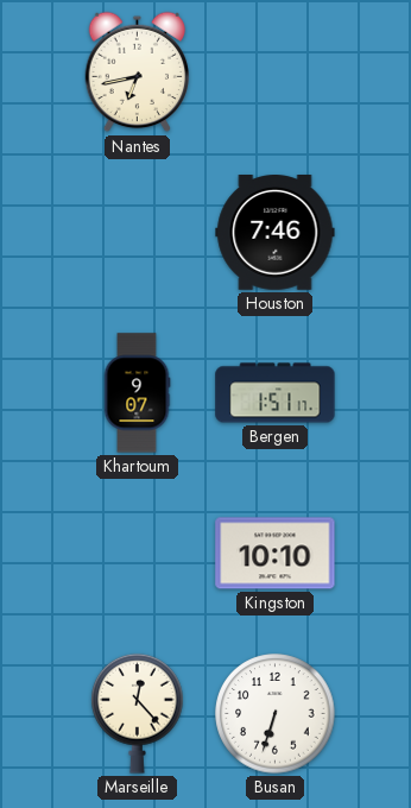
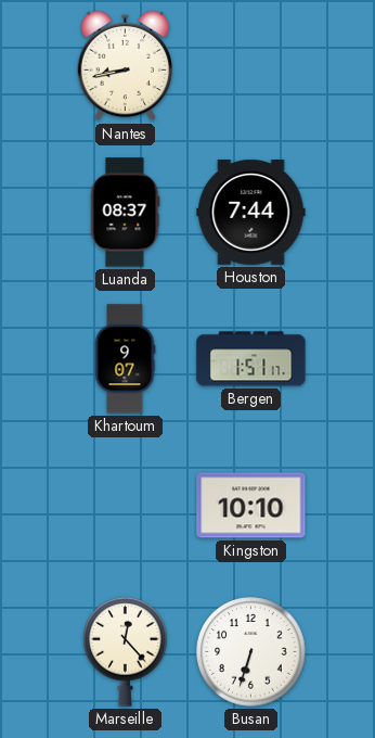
Nantes: 6:43 -> 8:43
Luanda: none -> 08:37
Houston: 7:46 -> 7:44
